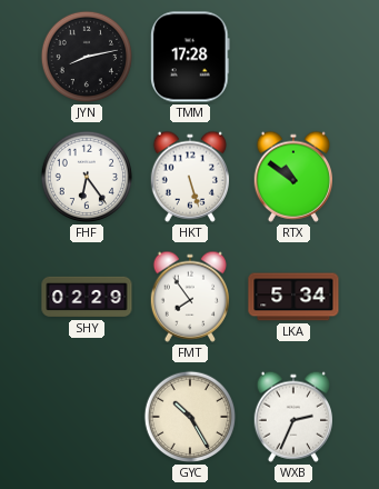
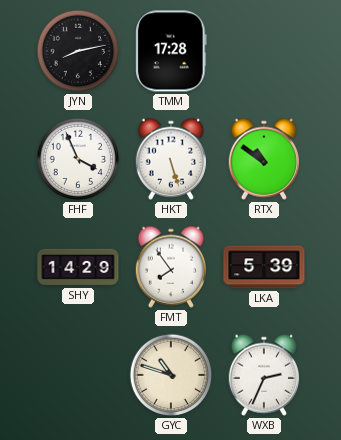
FHF: 6:24 -> 3:56
SHY: 02:29 -> 14:29
LKA: 5:34 -> 5:39
GYC: 10:25 -> 10:48
